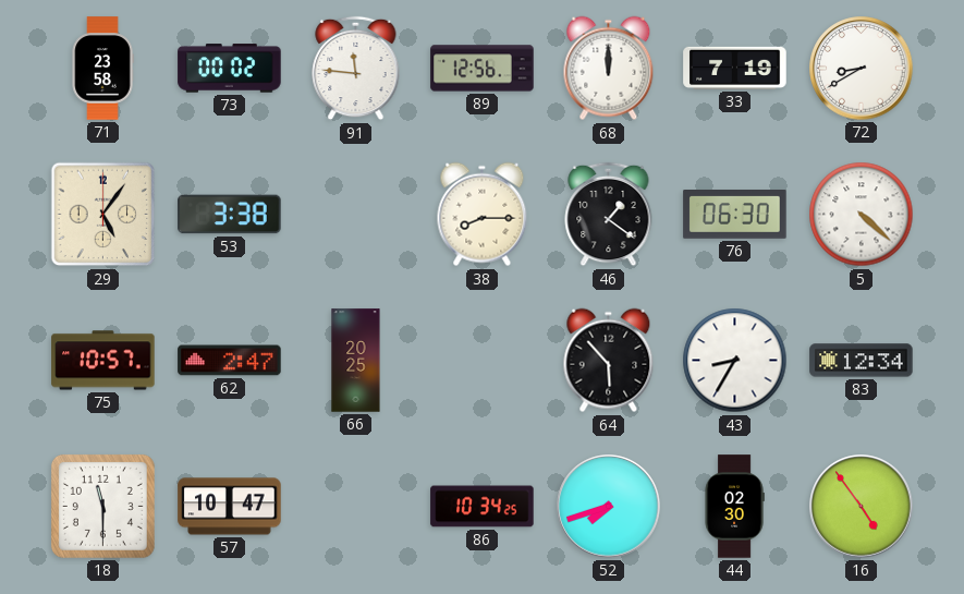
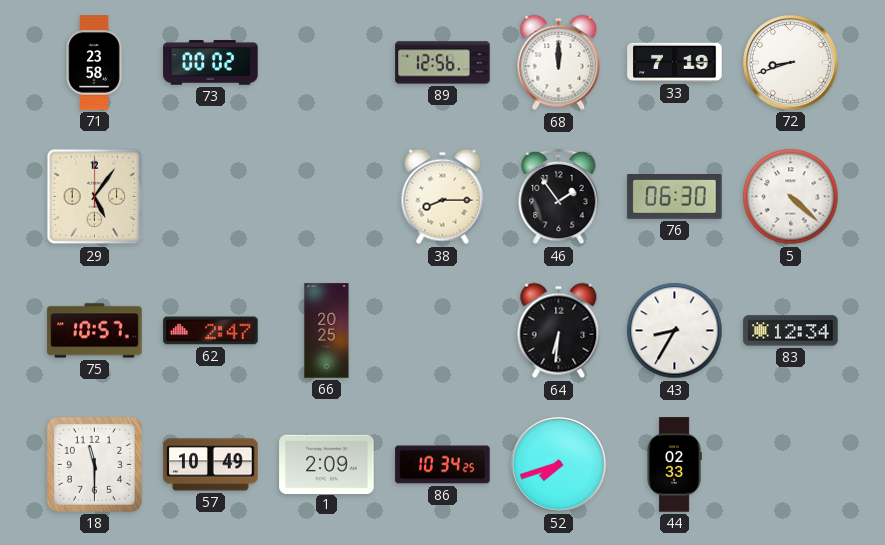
91: 11:46 -> none
72: 8:40 -> 8:42
53: 3:38 -> none
46: 1:21 -> 1:54
64: 5:53 -> 6:31
57: 10:47 -> 10:49
1: none -> 2:09
44: 02:30 -> 02:33
16: 4:54 -> none
